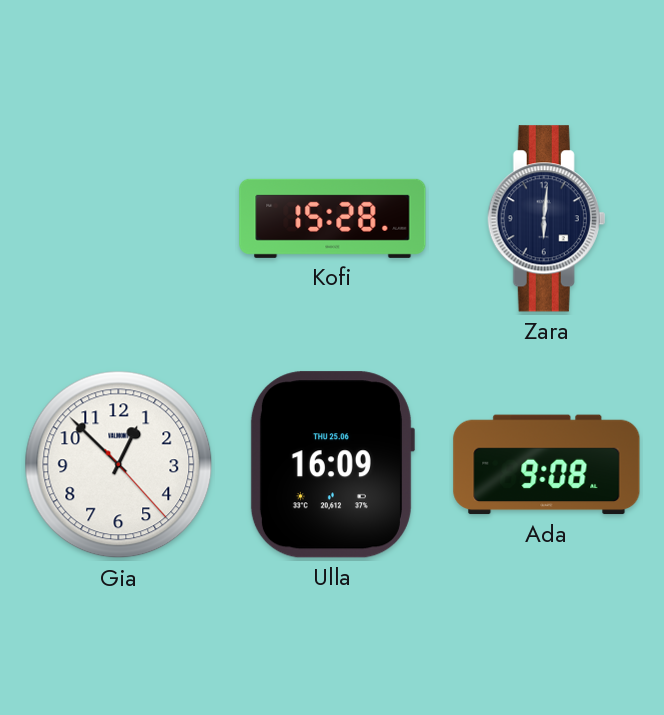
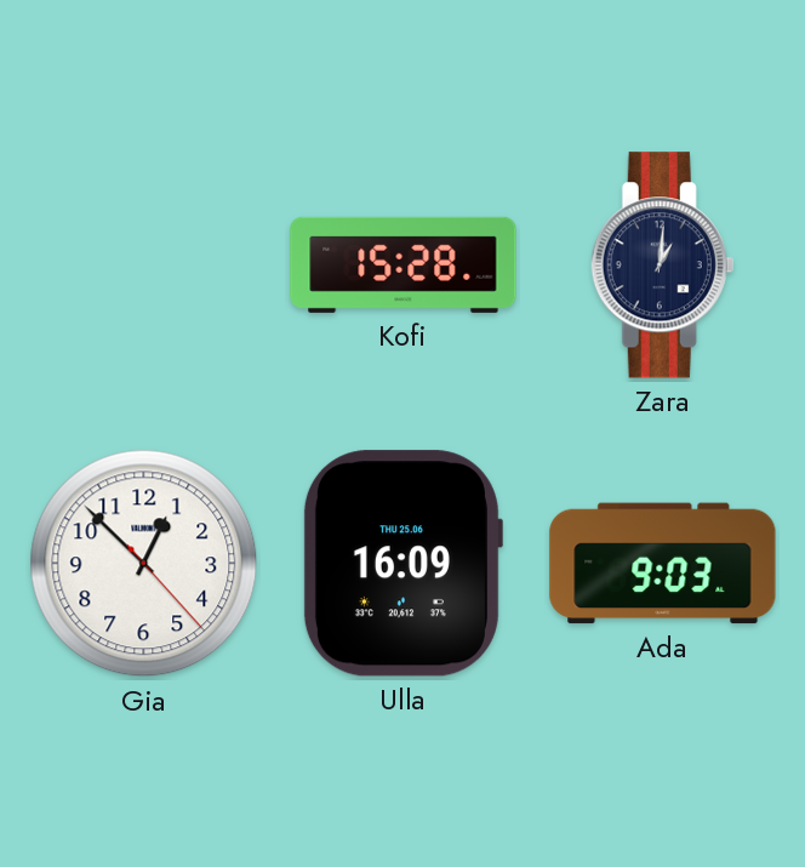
Zara: 6:01 -> 1:01
Ada: 9:08 -> 9:03
